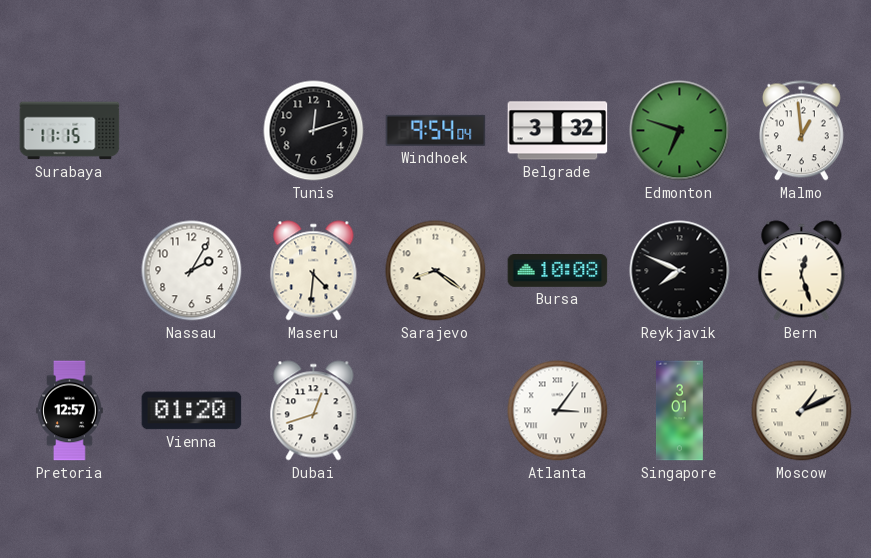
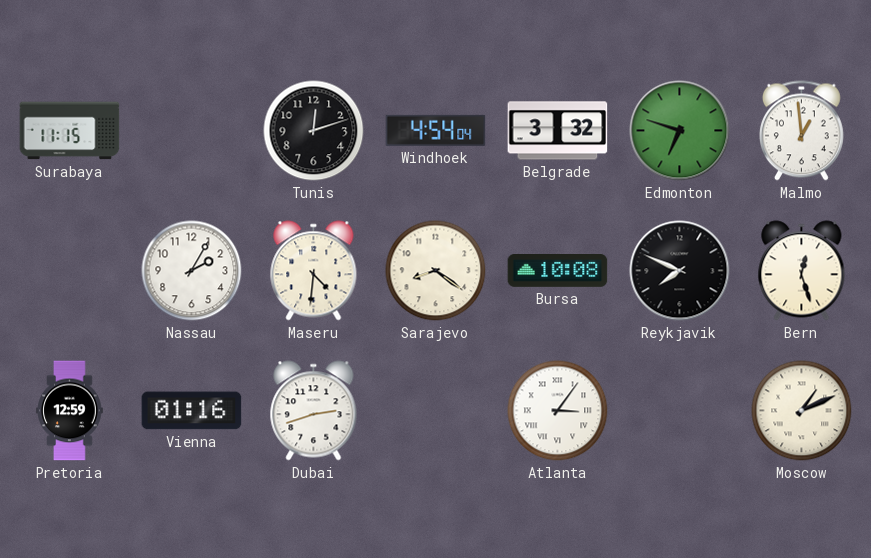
Windhoek: 9:54 -> 4:54
Pretoria: 12:57 -> 12:59
Vienna: 01:20 -> 01:16
Dubai: 12:42 -> 2:42
Singapore: 3:01 -> none
